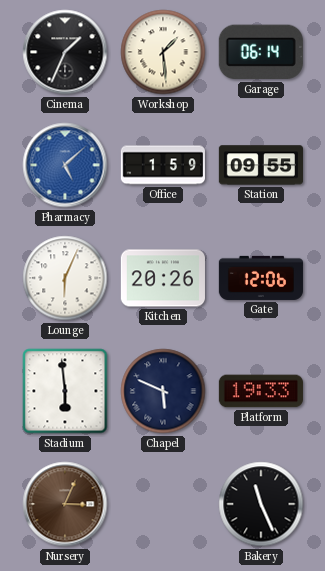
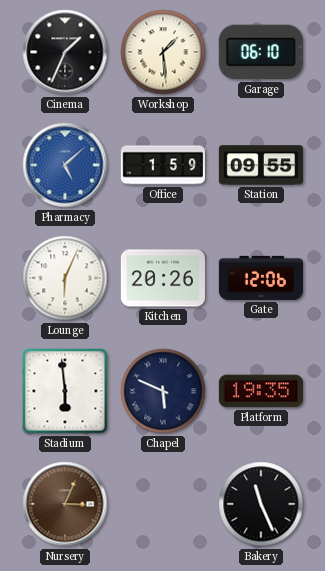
Garage: 06:14 -> 06:10
Platform: 19:33 -> 19:35
